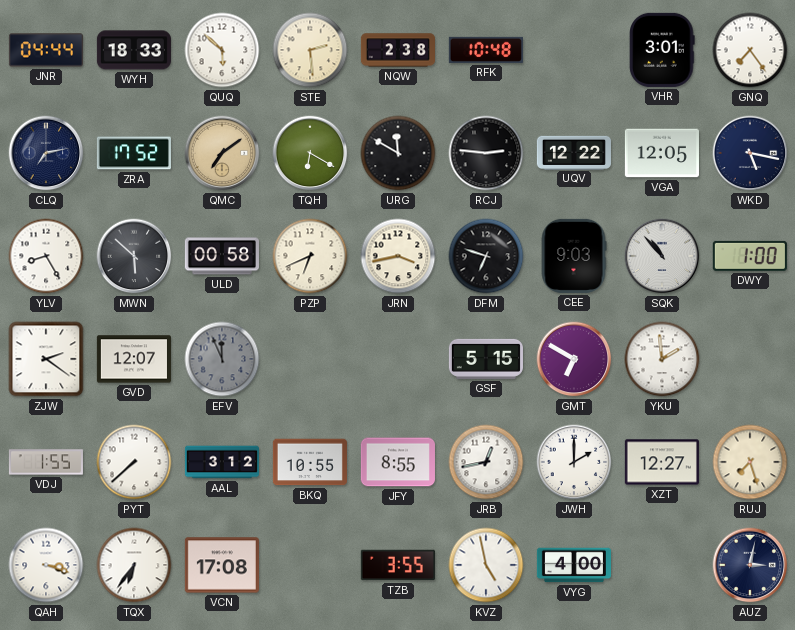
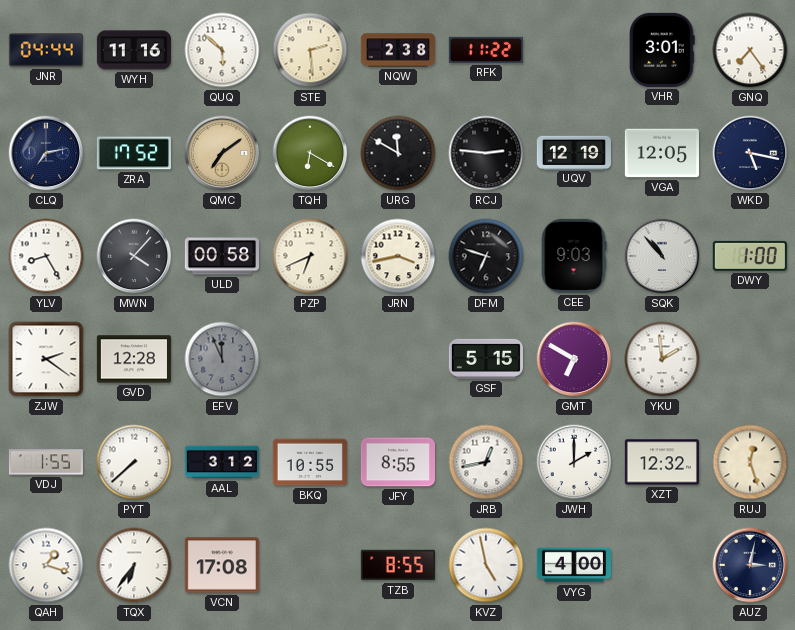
WYH: 18:33 -> 11:16
RFK: 10:48 -> 11:22
UQV: 12:22 -> 12:19
MWN: 5:52 -> 4:07
GVD: 12:07 -> 12:28
XZT: 12:27 -> 12:32
RUJ: 7:27 -> 12:27
QAH: 3:18 -> 1:18
TZB: 3:55 -> 8:55
